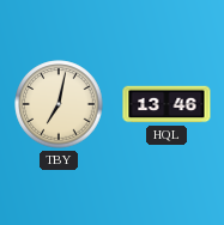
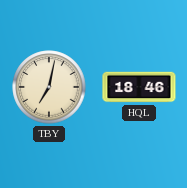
HQL: 13:46 -> 18:46
